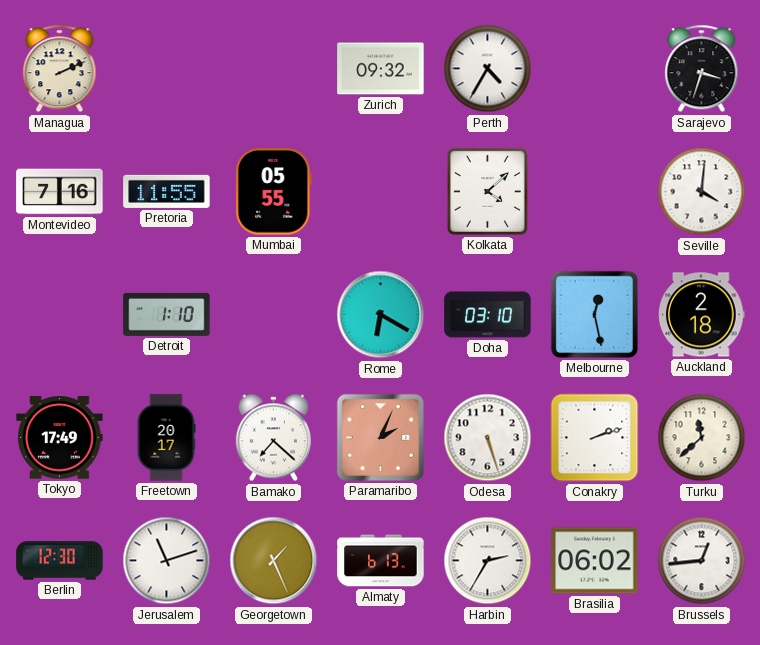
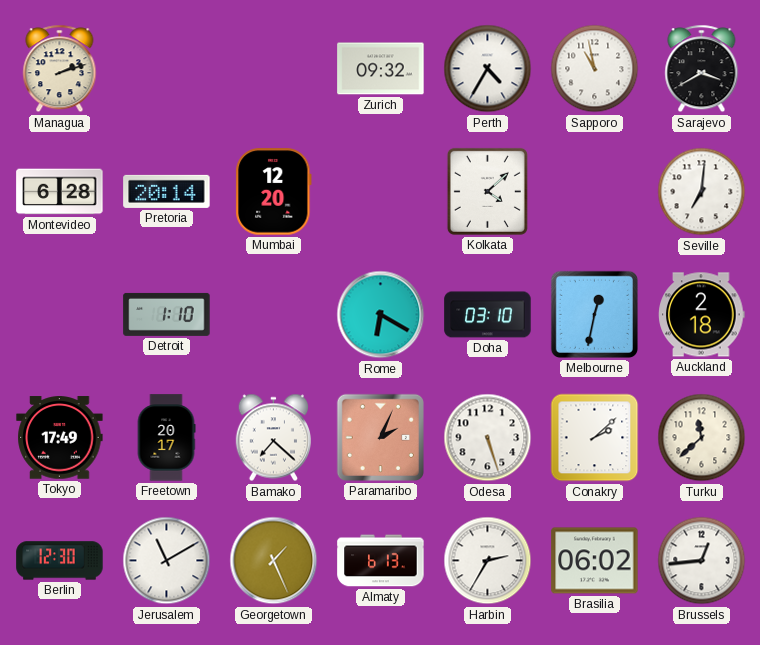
Managua: 2:11 -> 2:12
Sapporo: none -> 10:58
Sarajevo: 3:33 -> 3:40
Montevideo: 7:16 -> 6:28
Pretoria: 11:55 -> 20:14
Mumbai: 05:55 -> 12:20
Seville: 4:01 -> 7:01
Melbourne: 12:28 -> 12:32
Conakry: 2:12 -> 2:08
Jerusalem: 11:12 -> 11:10
